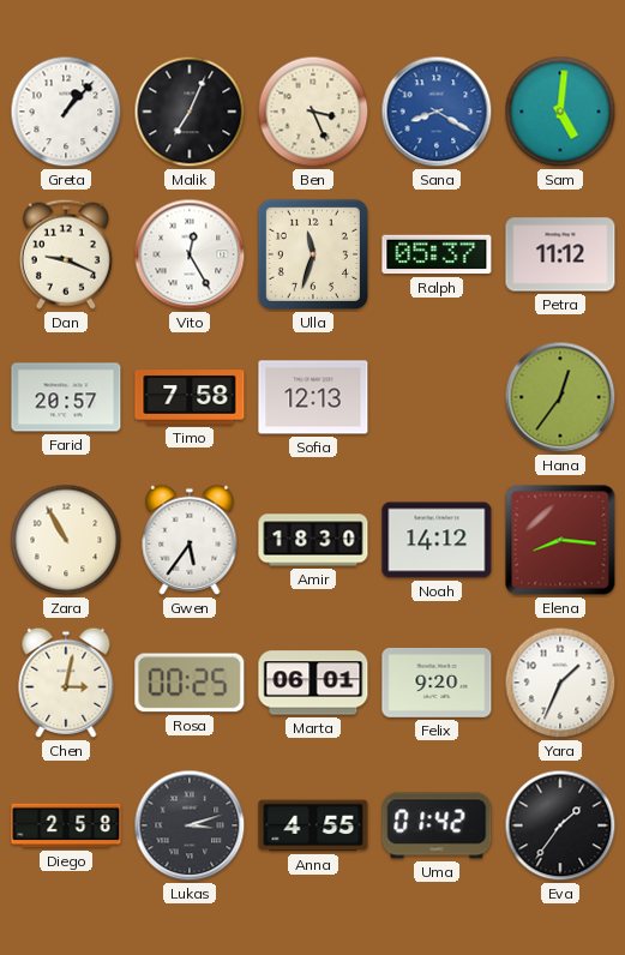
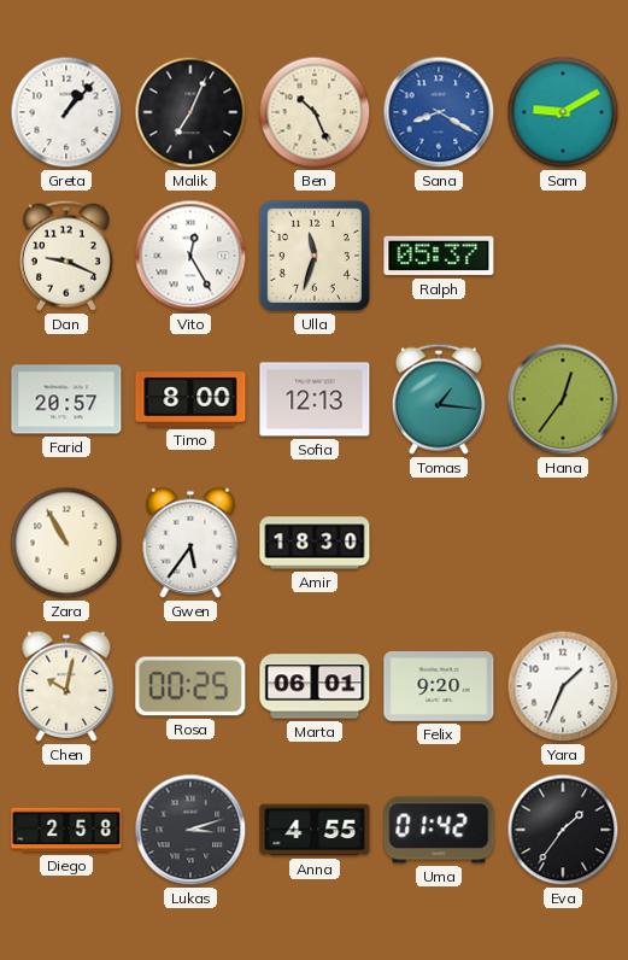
Ben: 3:26 -> 10:26
Sam: 5:01 -> 9:10
Petra: 11:12 -> none
Timo: 7:58 -> 8:00
Tomas: none -> 1:16
Noah: 14:12 -> none
Elena: 8:16 -> none
Chen: 3:02 -> 10:02
